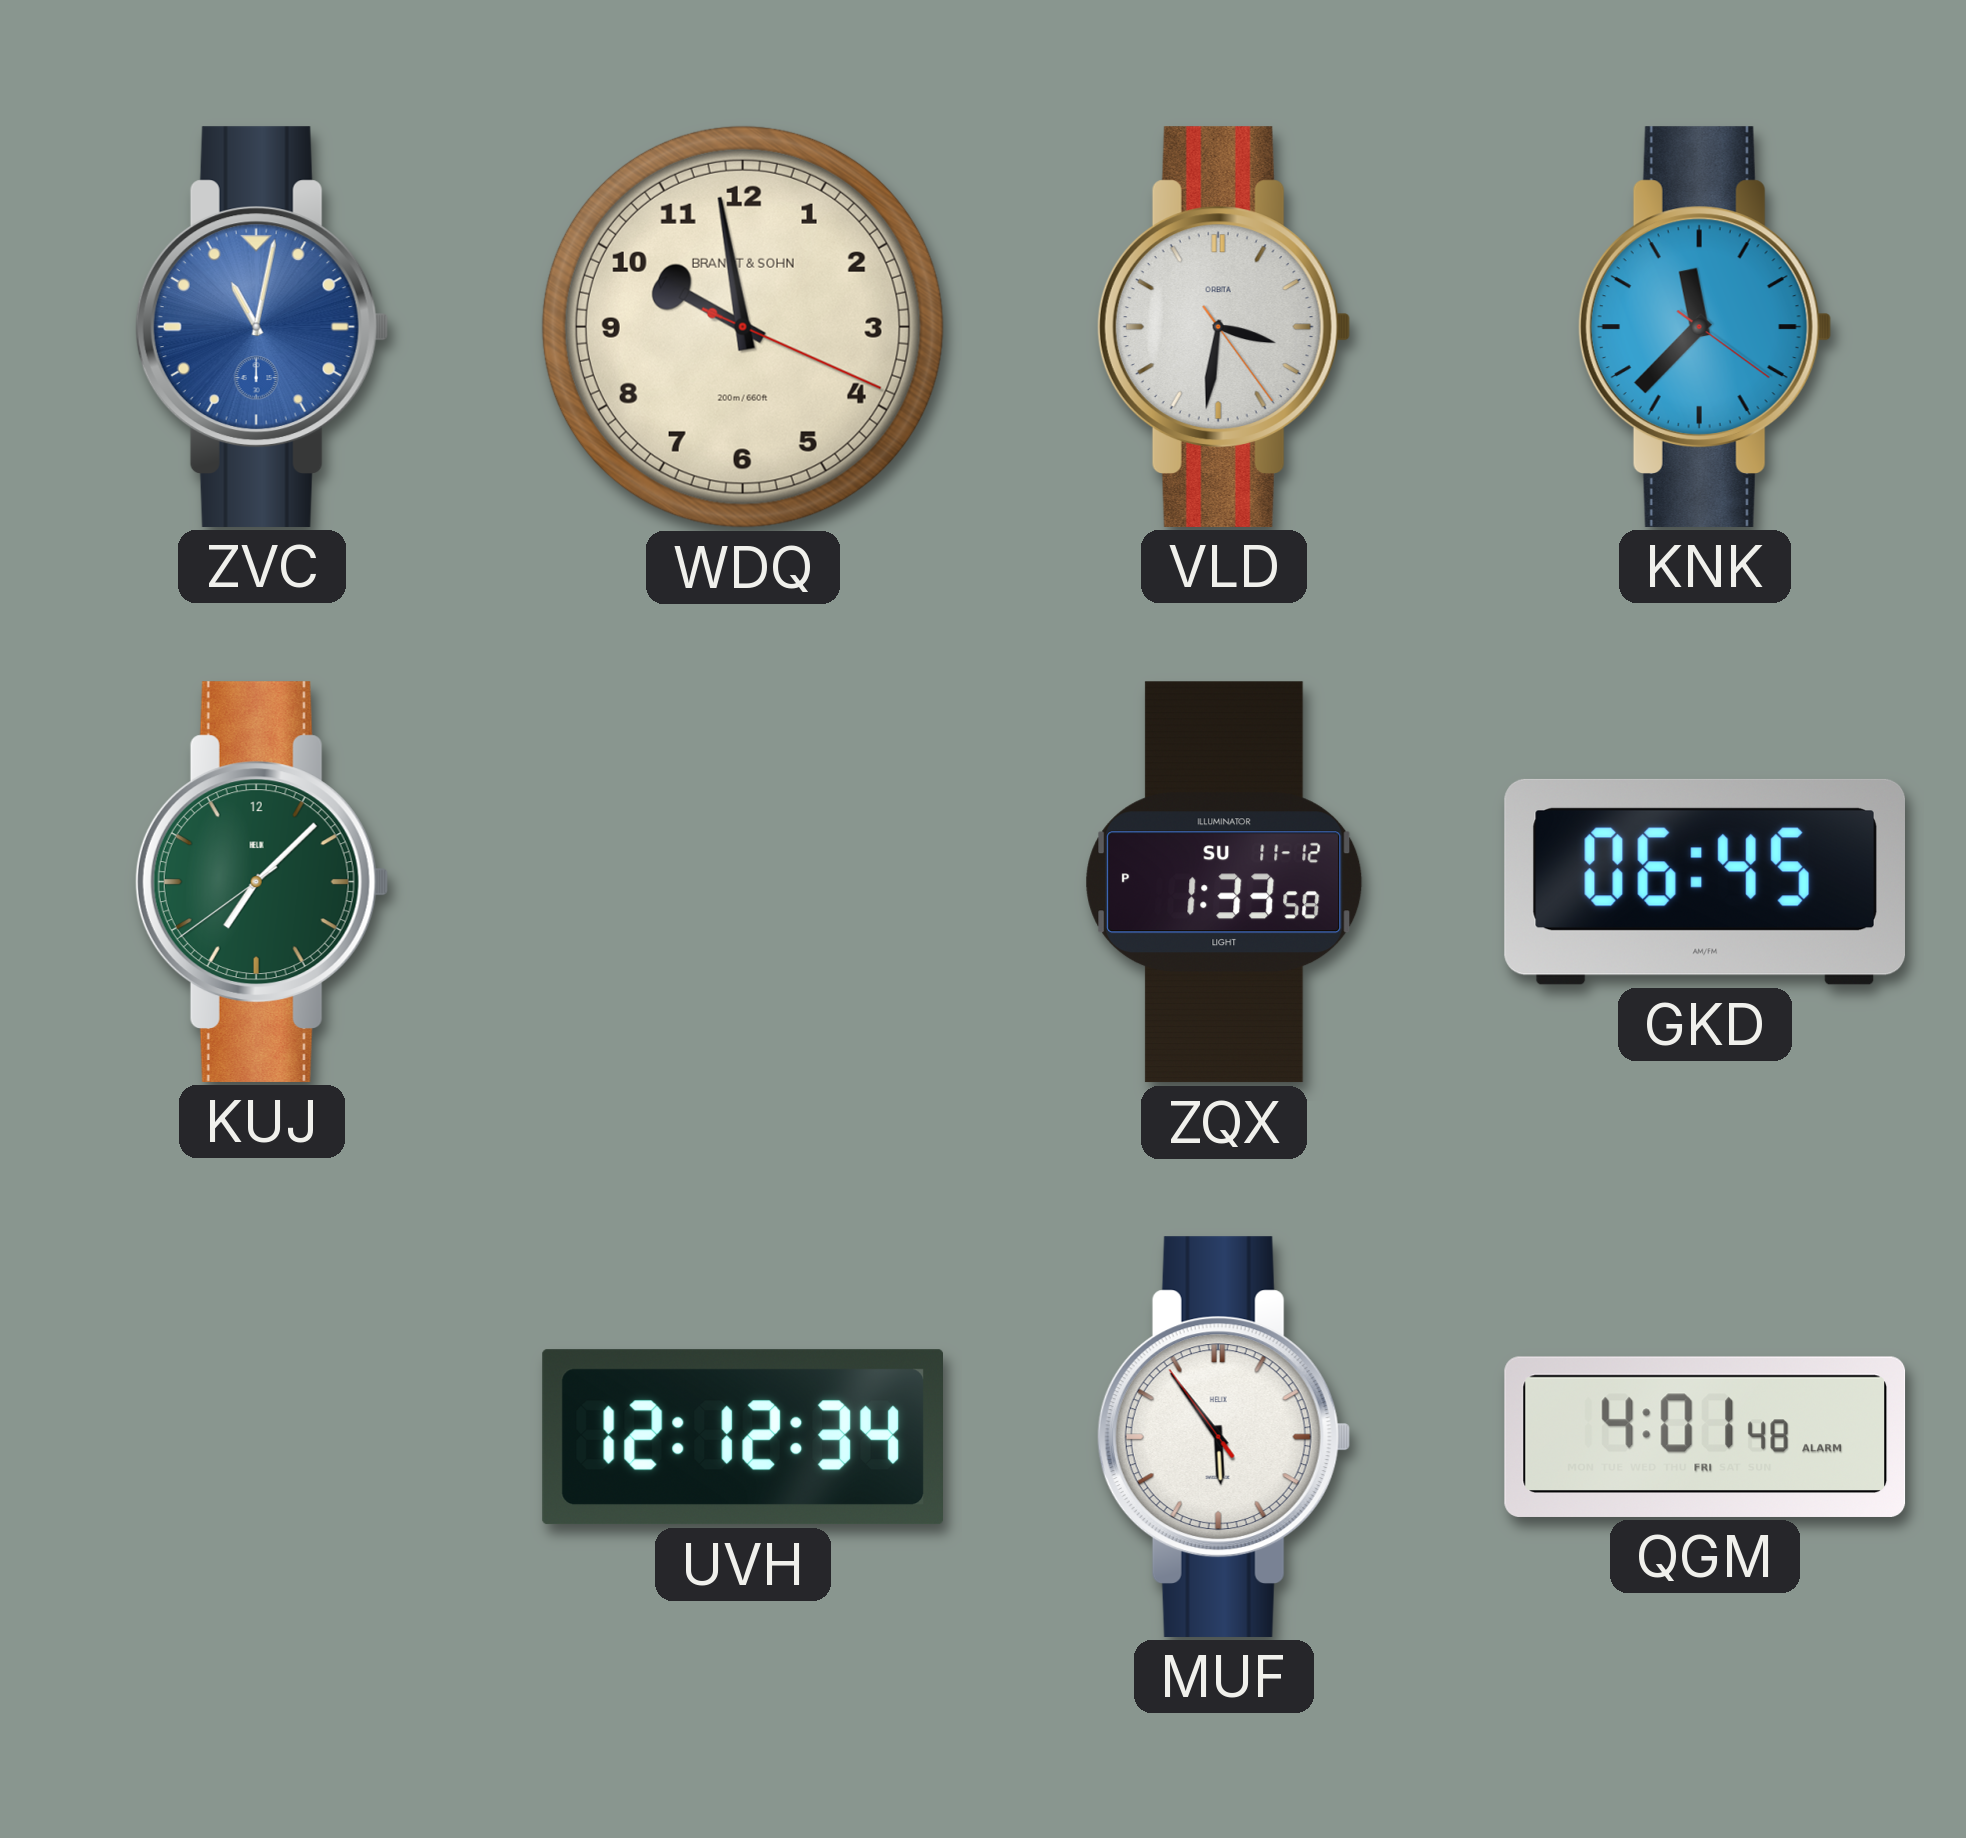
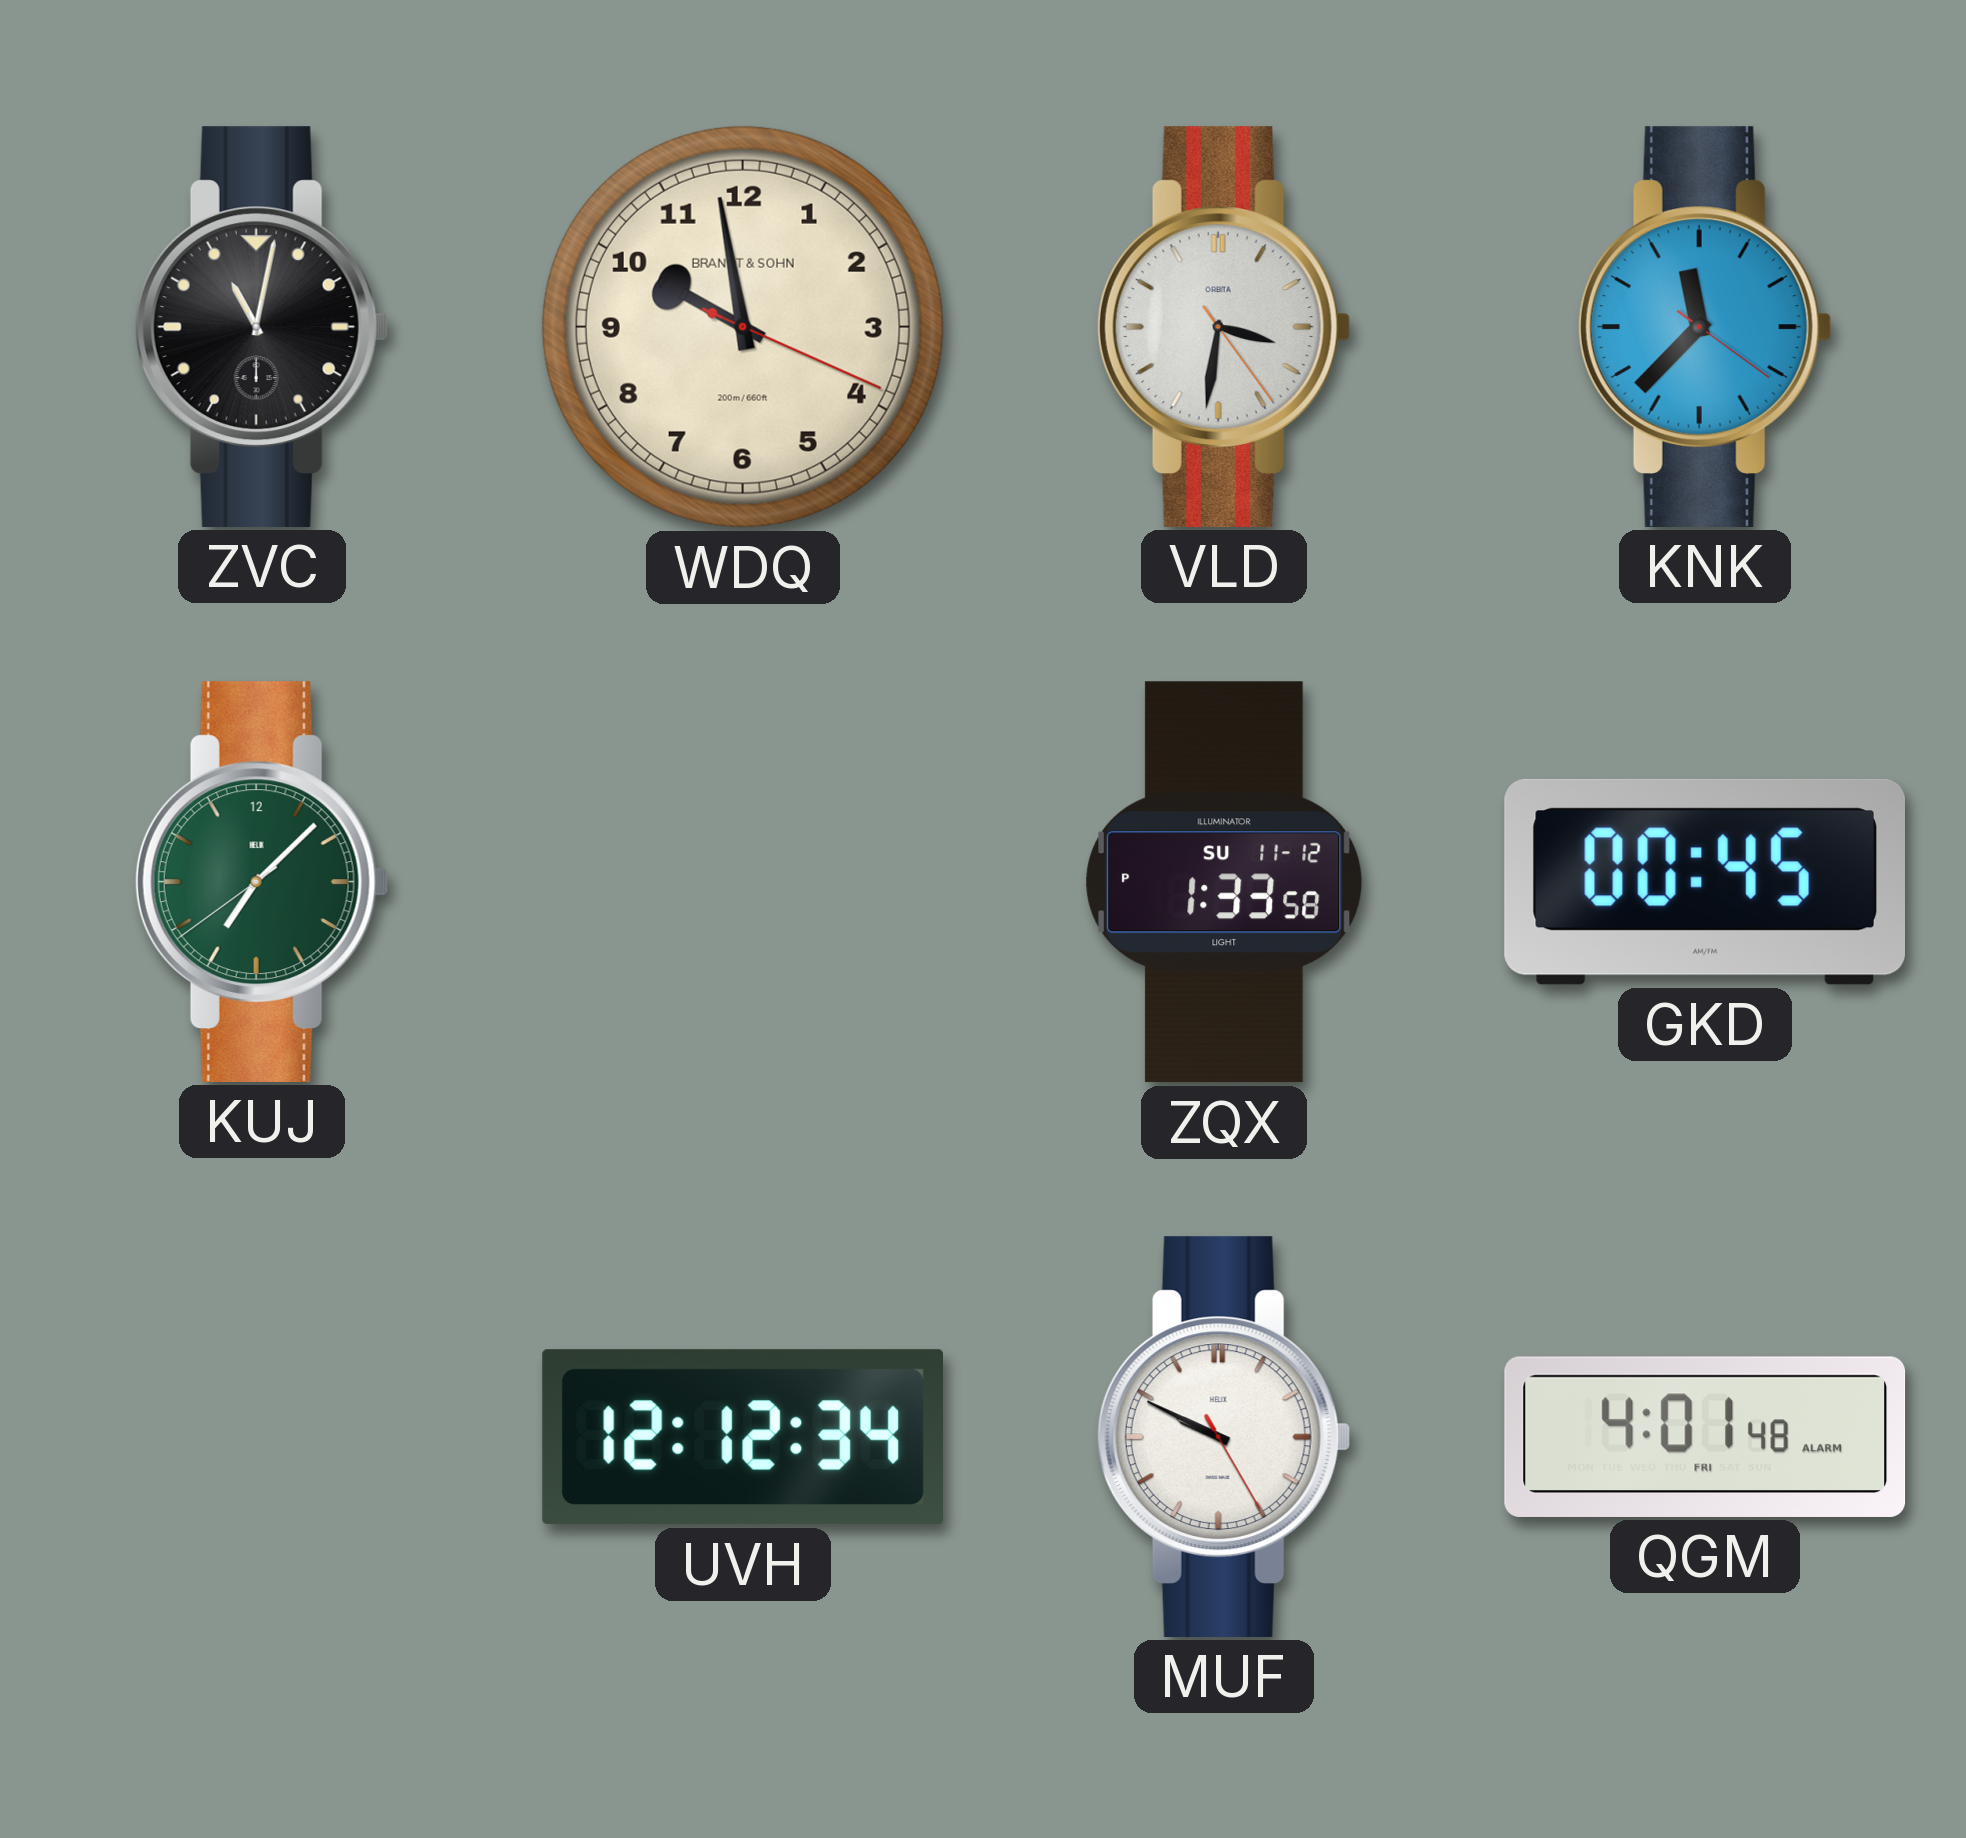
ZVC dial: blue -> black
GKD: 06:45 -> 00:45
MUF: 5:53 -> 9:49
